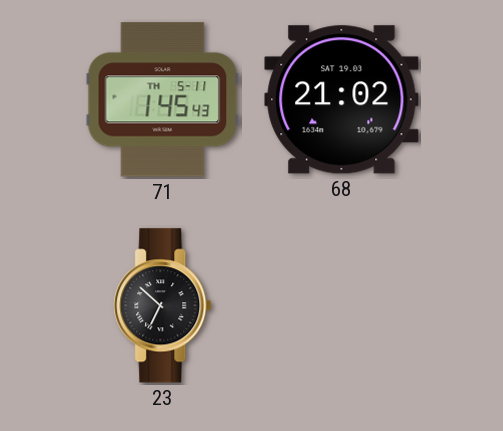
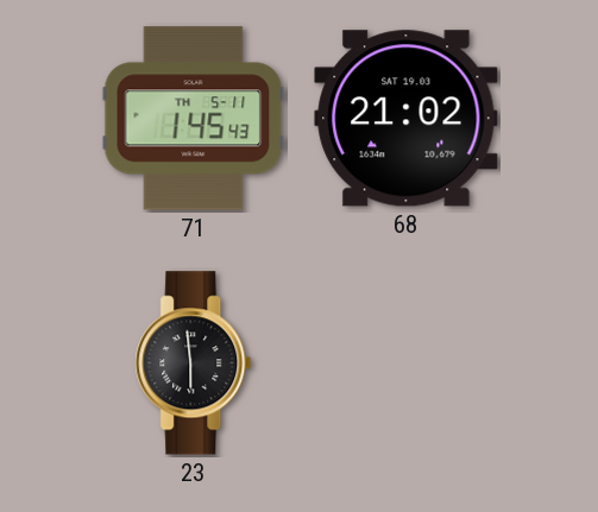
23: 6:52 -> 5:59
